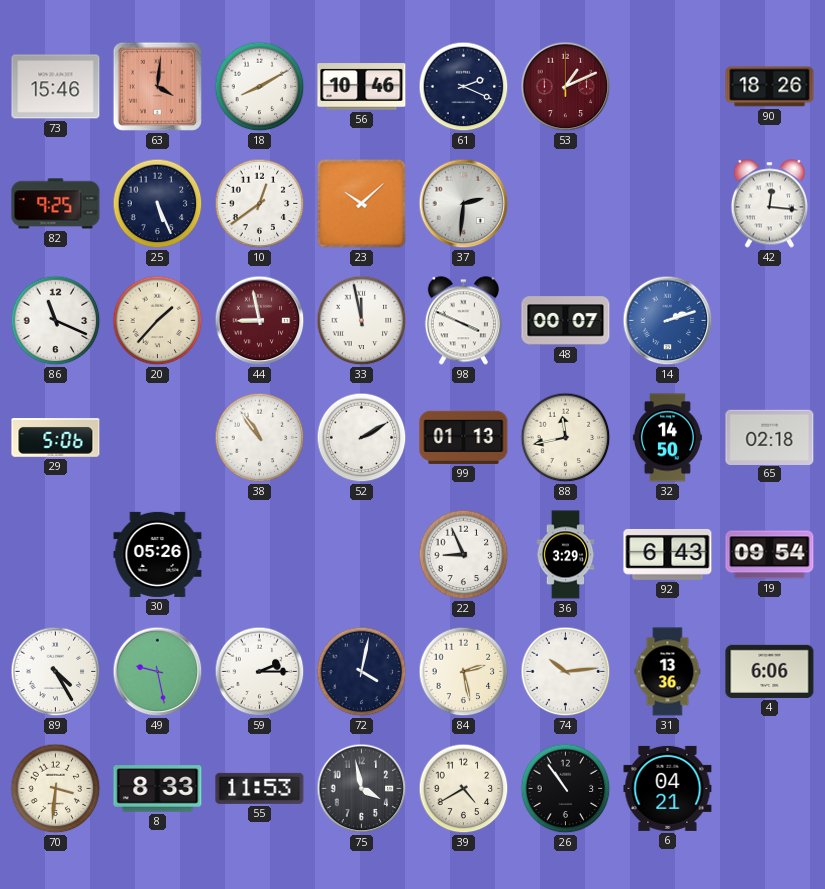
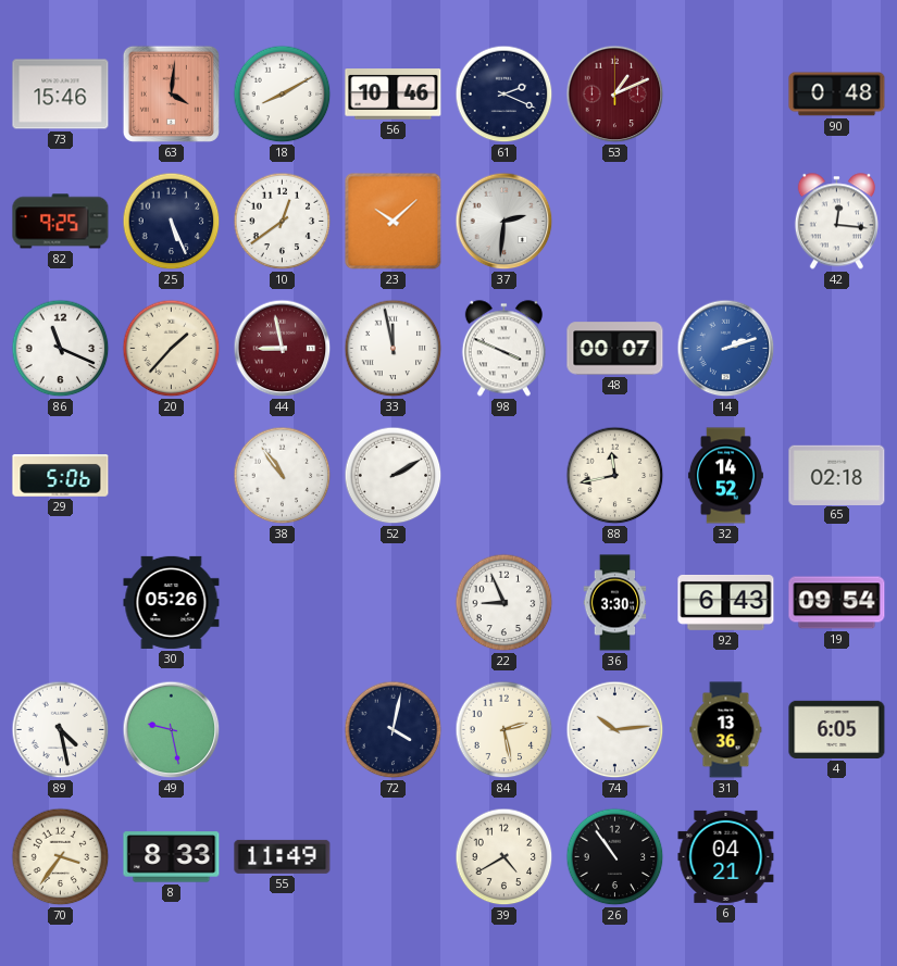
90: 18:26 -> 0:48
99: 01:13 -> none
32: 14:50 -> 14:52
36: 3:29 -> 3:30
89: 4:25 -> 4:28
59: 2:15 -> none
4: 6:06 -> 6:05
70: 3:31 -> 3:36
55: 11:53 -> 11:49
75: 3:58 -> none
